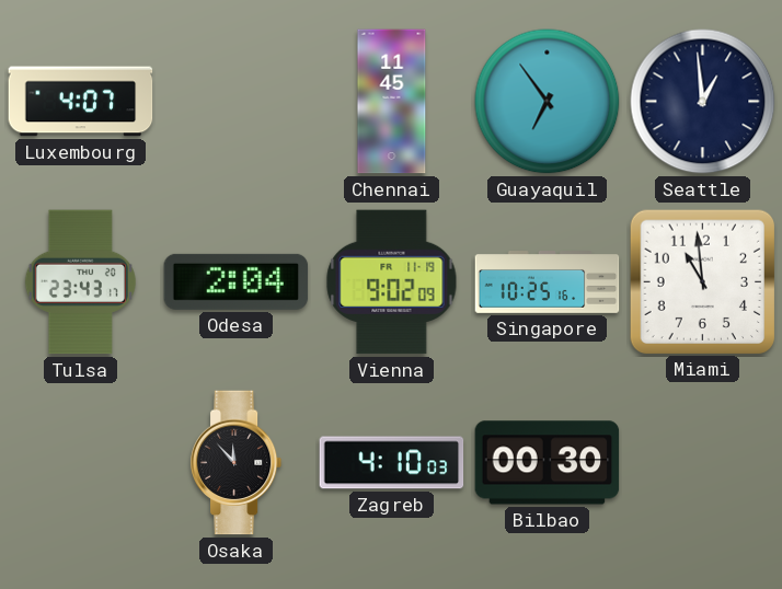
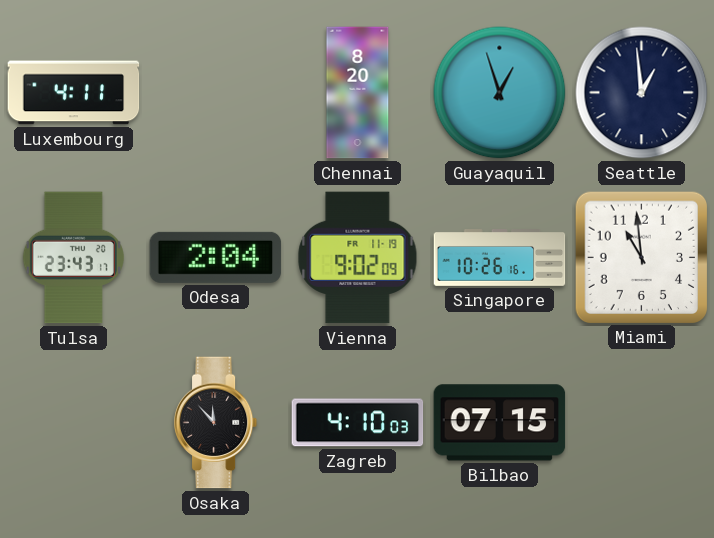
Luxembourg: 4:07 -> 4:11
Chennai: 11:45 -> 8:20
Guayaquil: 6:54 -> 12:57
Singapore: 10:25 -> 10:26
Bilbao: 00:30 -> 07:15
